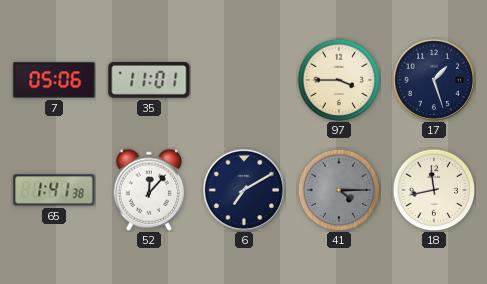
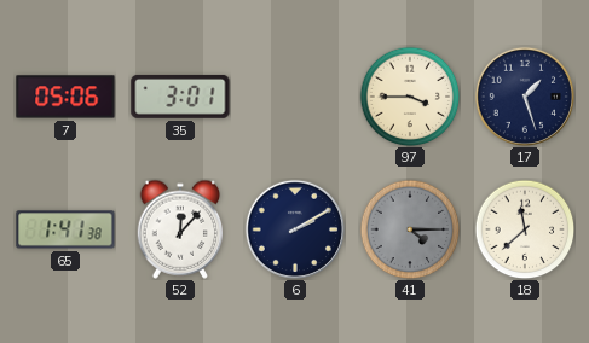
35: 11:01 -> 3:01
6: 7:10 -> 2:10
18: 11:43 -> 11:38
